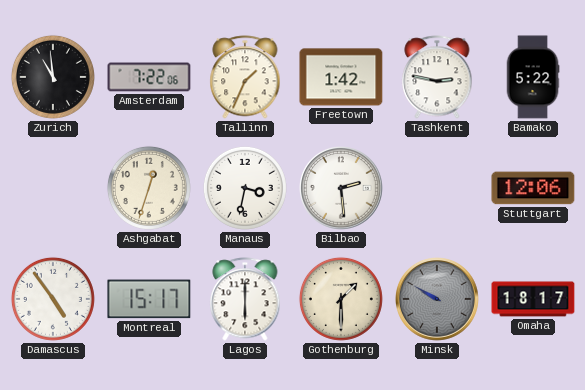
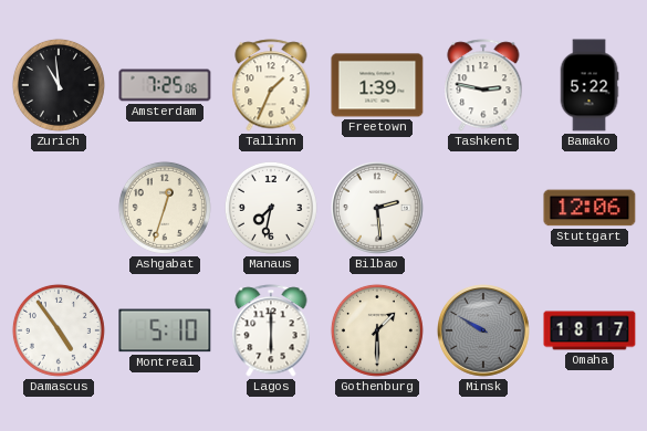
Amsterdam: 7:22 -> 7:25
Freetown: 1:42 -> 1:39
Manaus: 3:32 -> 7:32
Montreal: 15:17 -> 5:10
